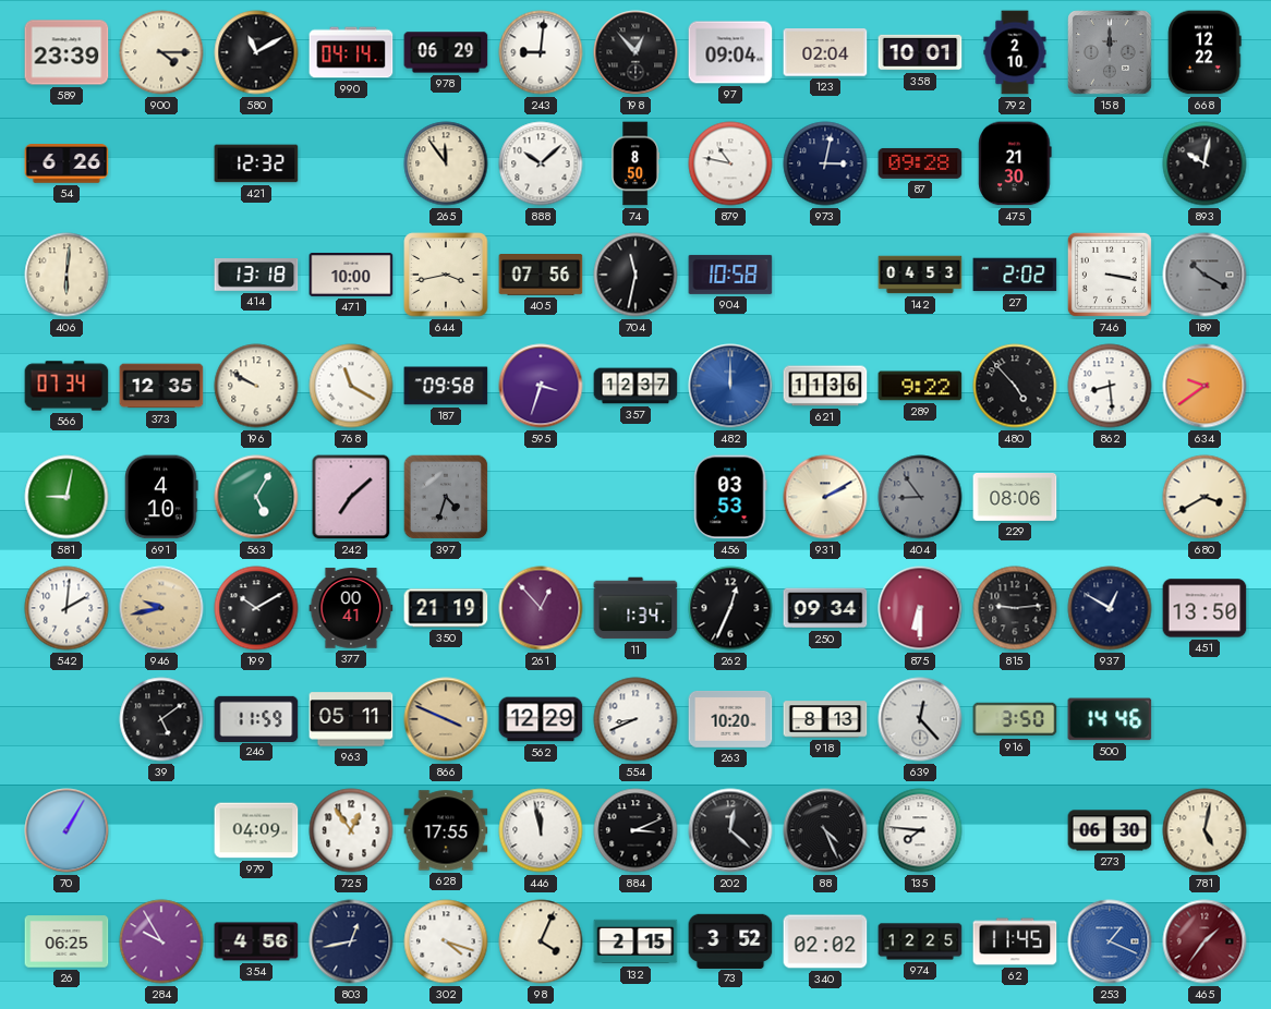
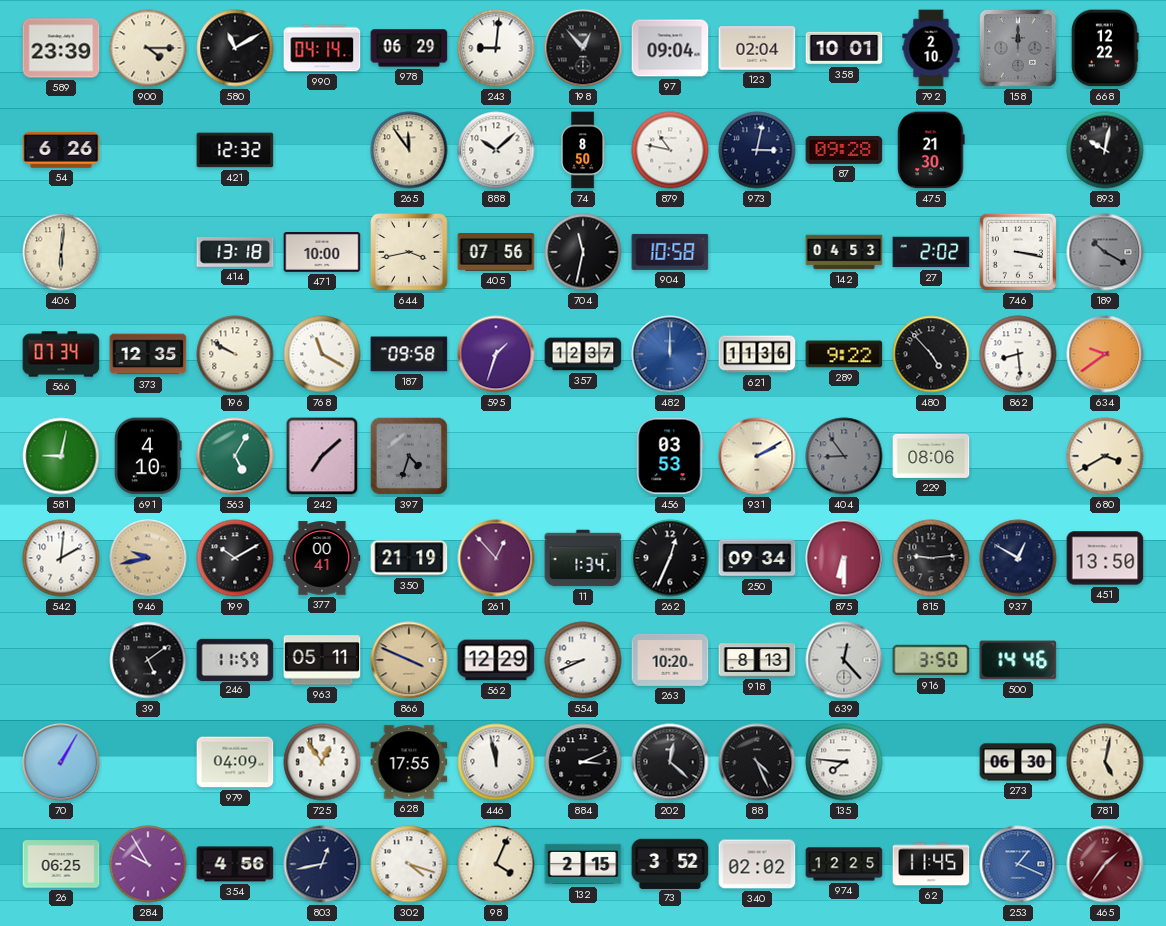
595: 3:33 -> 1:33
